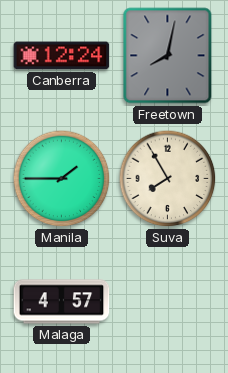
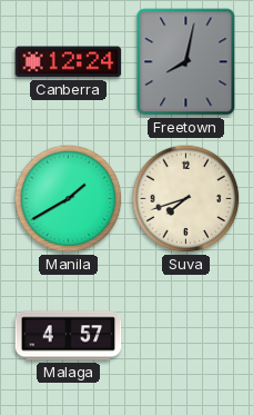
Manila: 1:45 -> 1:40
Suva: 7:55 -> 7:42
